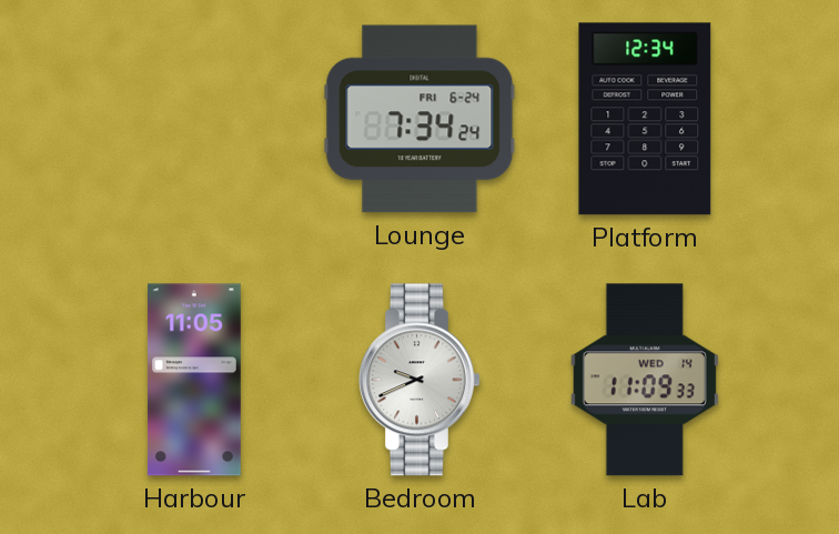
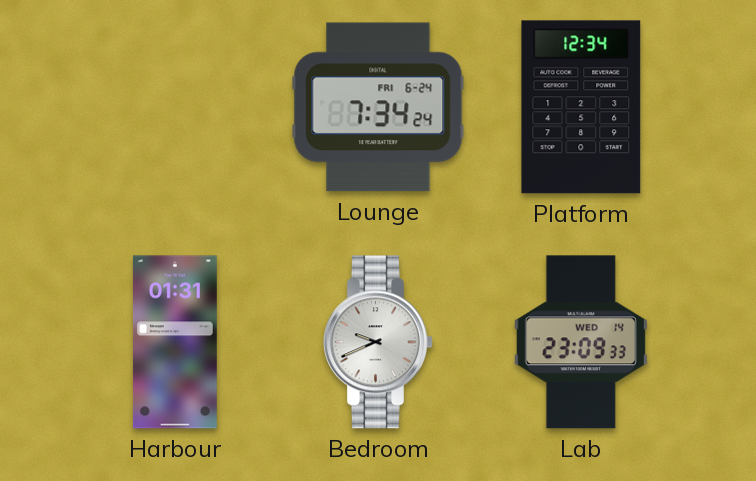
Harbour: 11:05 -> 01:31
Lab: 11:09 -> 23:09
